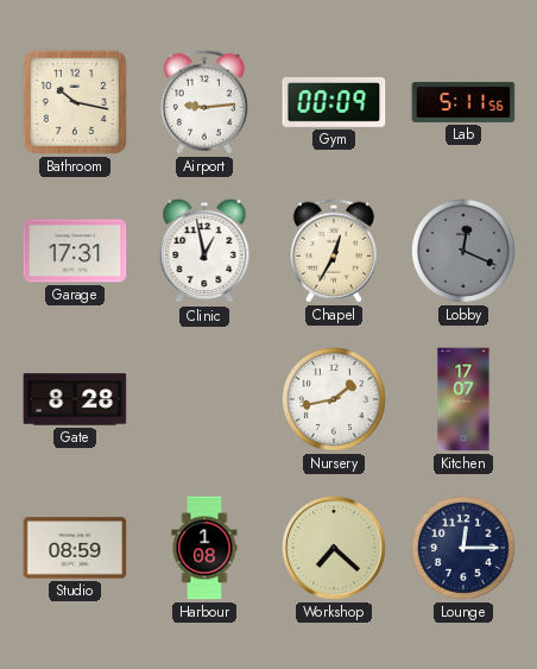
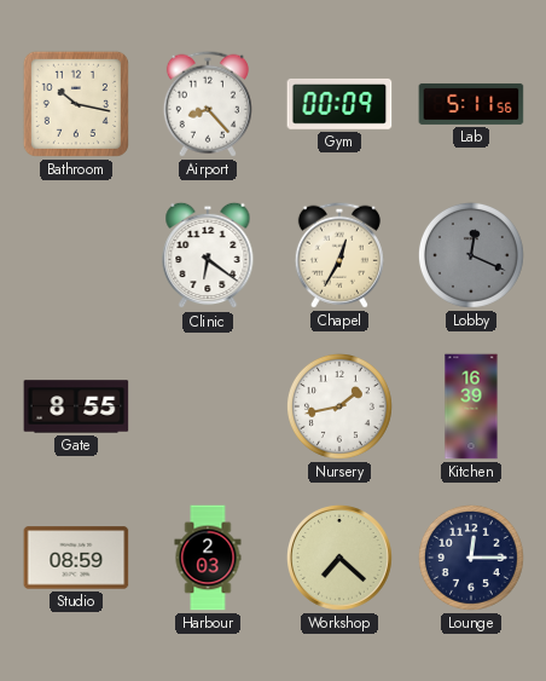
Airport: 9:14 -> 8:23
Garage: 17:31 -> none
Clinic: 12:58 -> 6:21
Gate: 8:28 -> 8:55
Kitchen: 17:07 -> 16:39
Harbour: 1:08 -> 2:03
